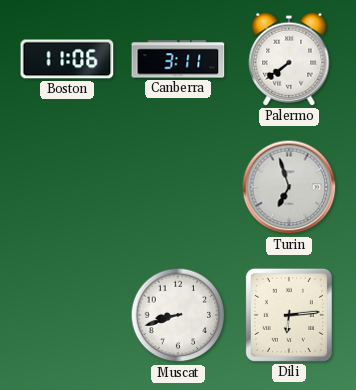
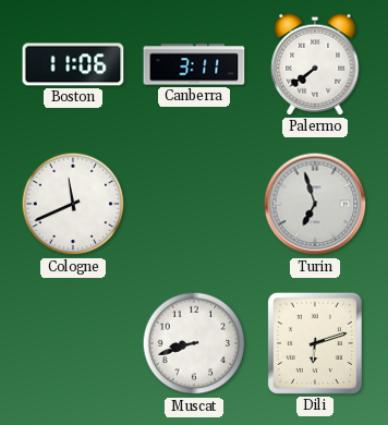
Cologne: none -> 11:41
Dili: 6:14 -> 6:12
